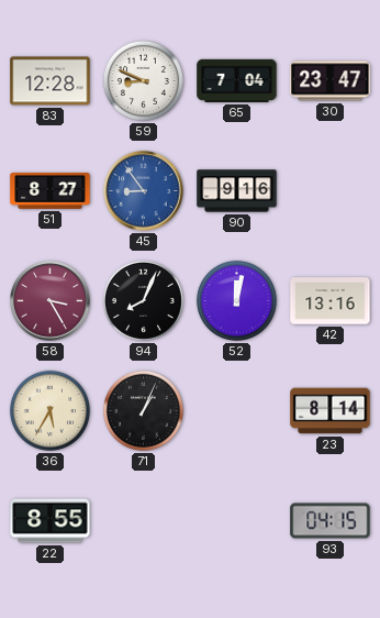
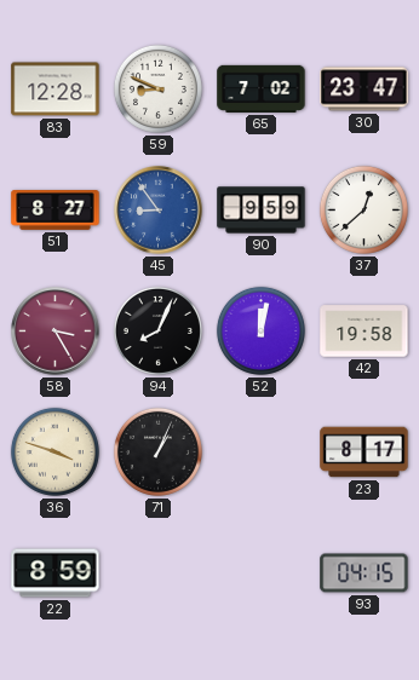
65: 7:04 -> 7:02
90: 9:16 -> 9:59
37: none -> 12:38
42: 13:16 -> 19:58
36: 5:35 -> 3:48
23: 8:14 -> 8:17
22: 8:55 -> 8:59
